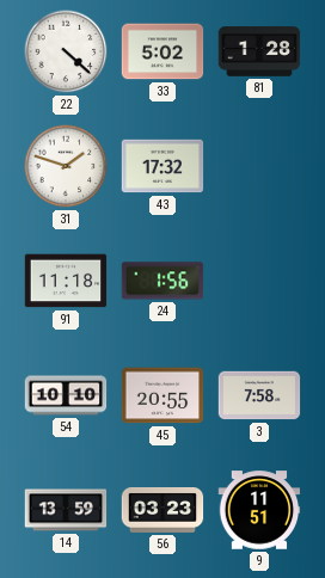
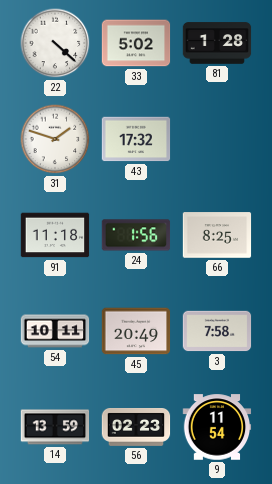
66: none -> 8:25
54: 10:10 -> 10:11
45: 20:55 -> 20:49
56: 03:23 -> 02:23
9: 11:51 -> 11:54
